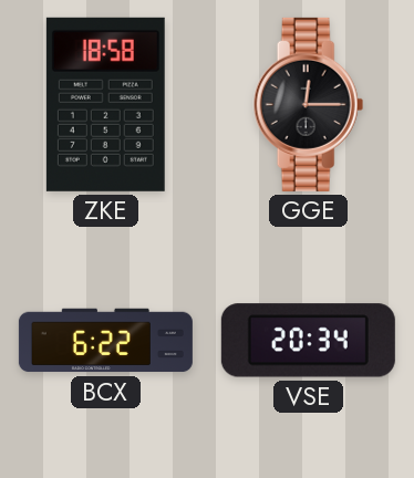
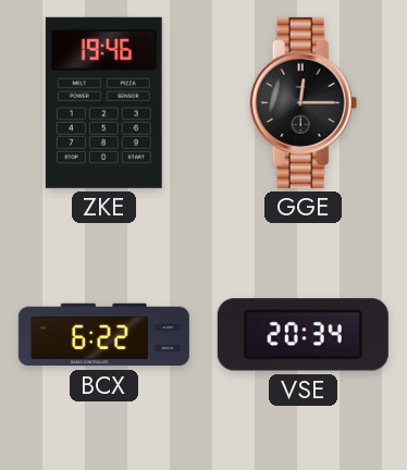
ZKE: 18:58 -> 19:46
